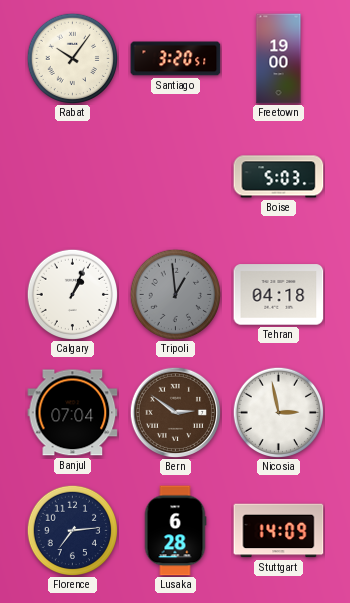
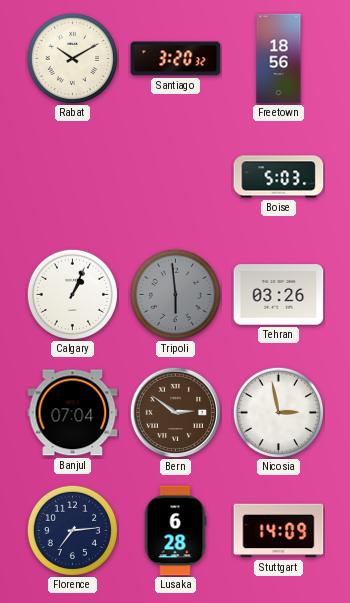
Rabat: 10:06 -> 10:10
Santiago: 3:20:51 -> 3:20:32
Freetown: 19:00 -> 18:56
Tripoli: 12:59 -> 5:59
Tehran: 04:18 -> 03:26
